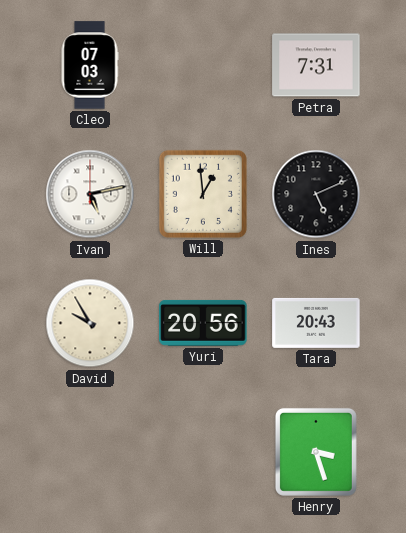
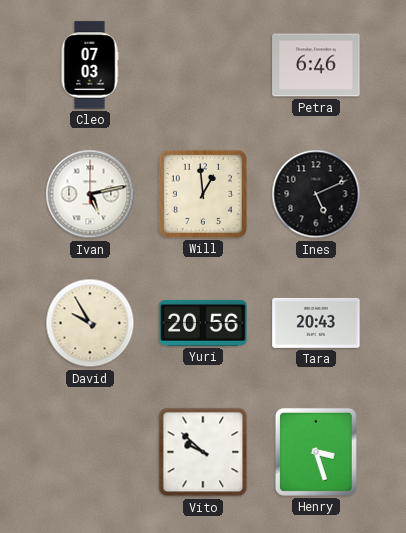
Petra: 7:31 -> 6:46
Vito: none -> 9:52
